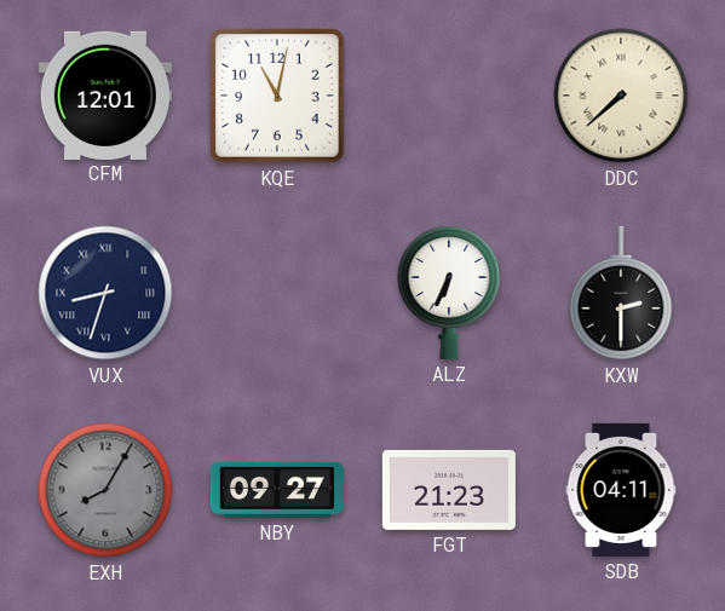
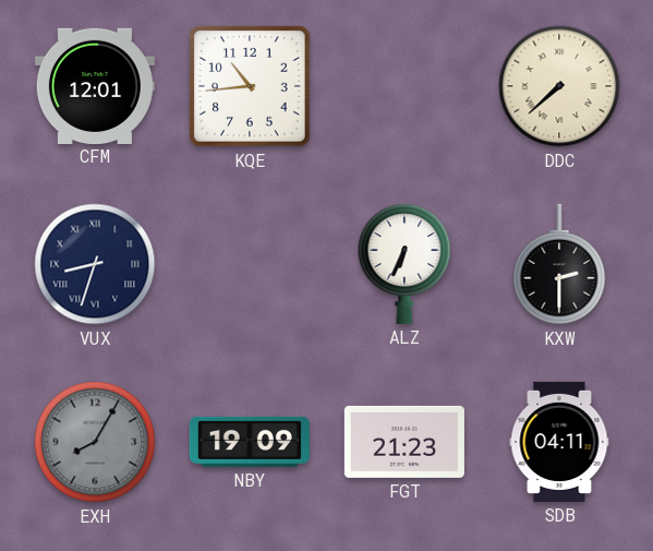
KQE: 11:02 -> 10:44
NBY: 09:27 -> 19:09
